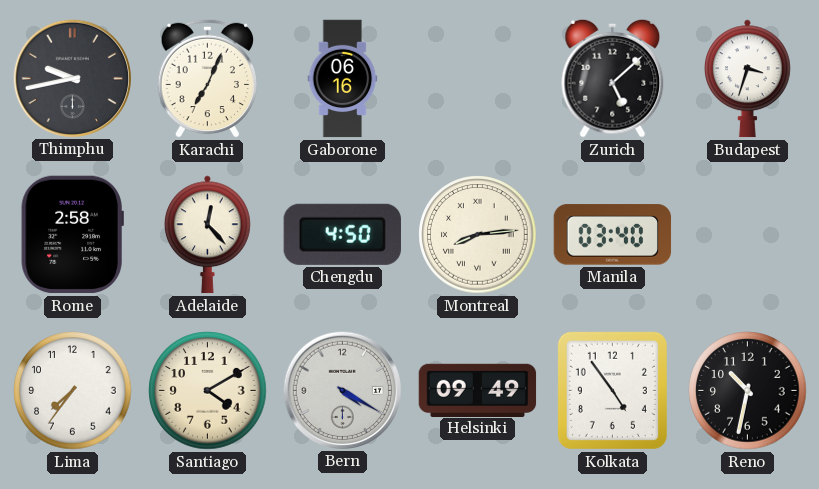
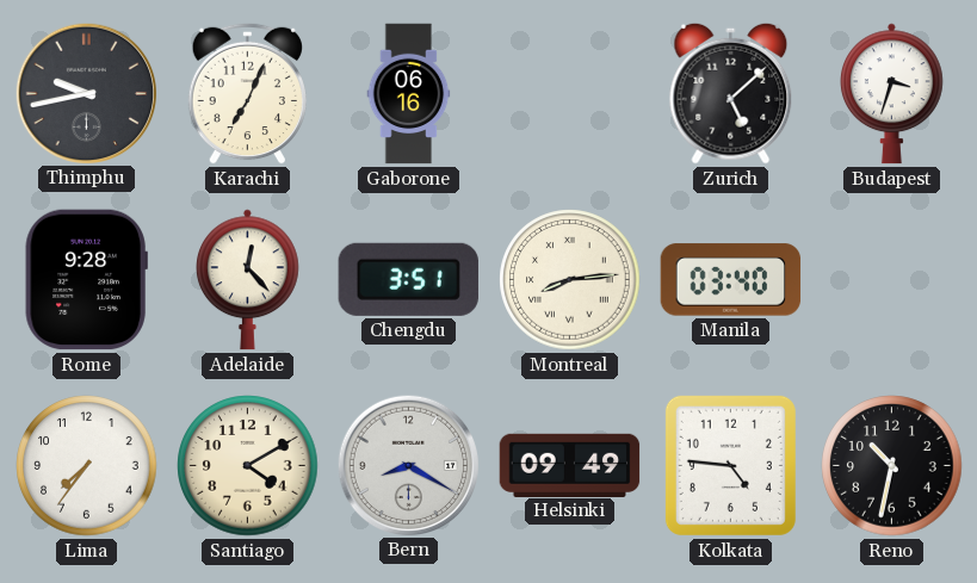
Rome: 2:58 -> 9:28
Chengdu: 4:50 -> 3:51
Bern: 4:20 -> 8:20
Kolkata: 4:54 -> 4:46
